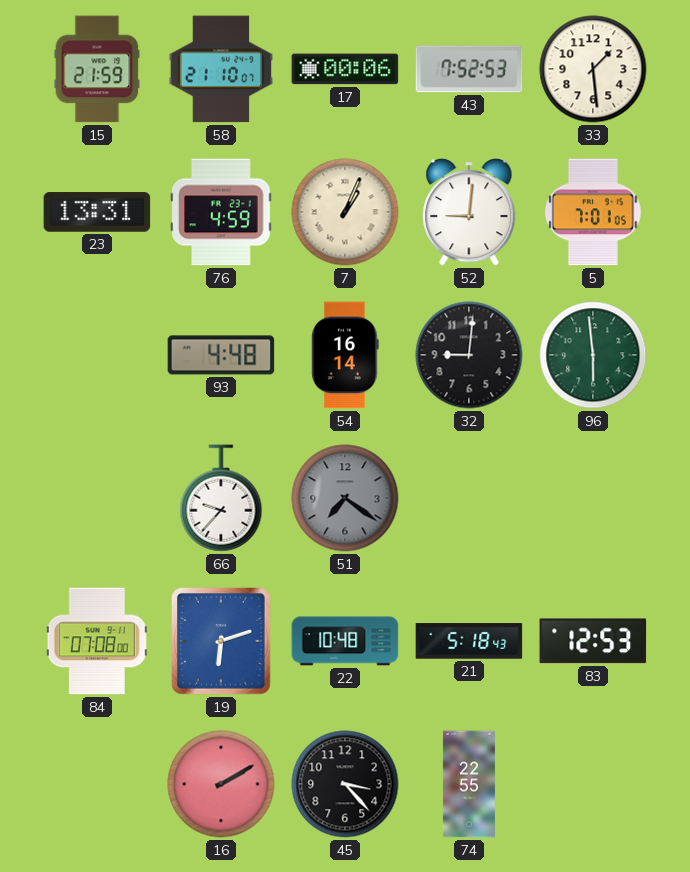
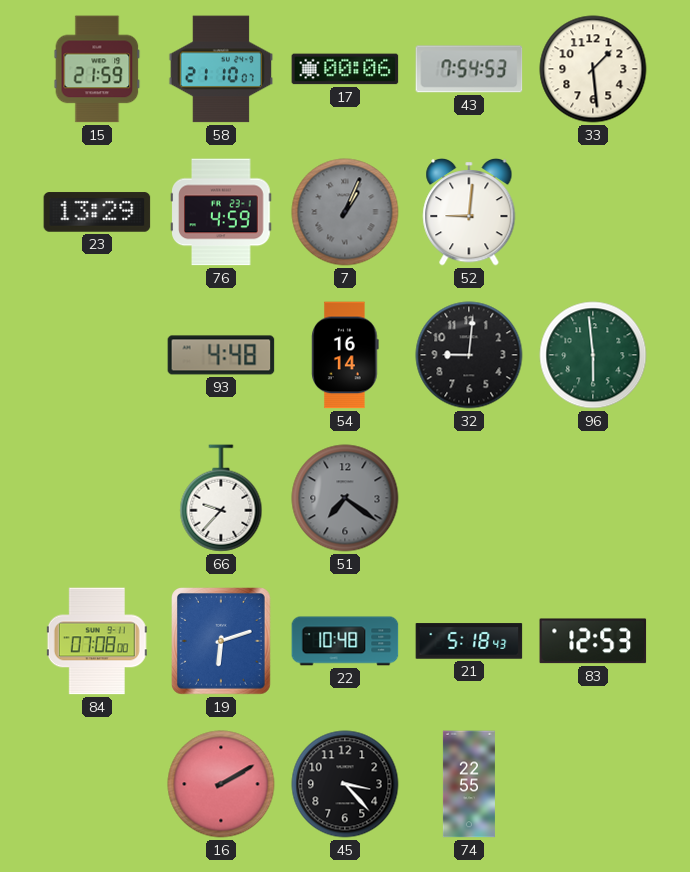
43: 7:52 -> 7:54
23: 13:31 -> 13:29
7 dial: cream -> grey
5: 7:01 -> none
